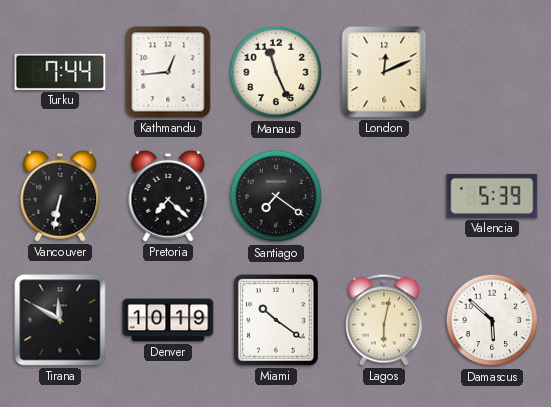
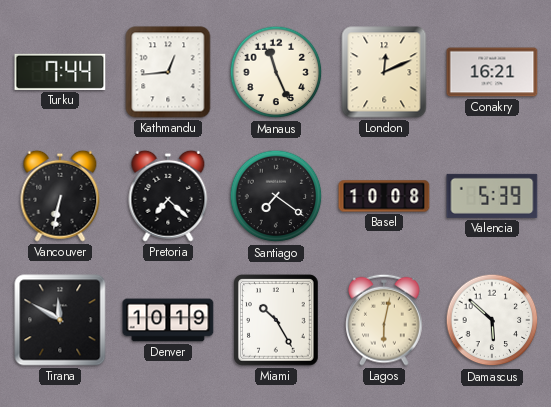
Conakry: none -> 16:21
Basel: none -> 10:08
Miami: 10:21 -> 10:25
